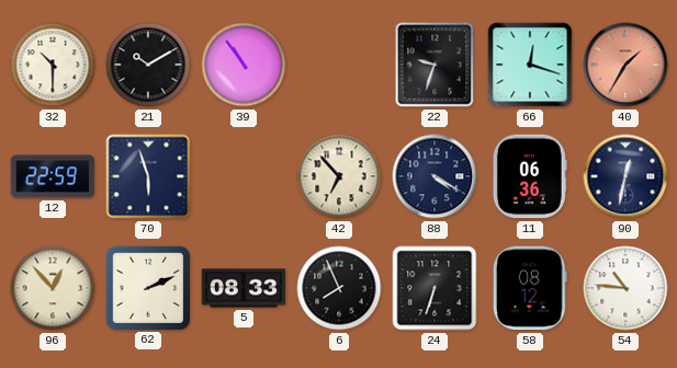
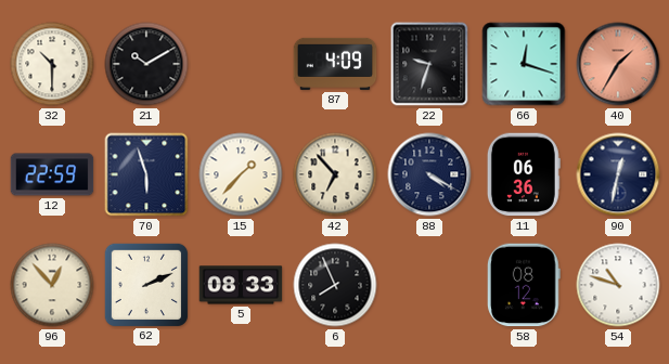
39: 10:54 -> none
87: none -> 4:09
15: none -> 1:37
24: 6:33 -> none
54: 10:46 -> 10:48
